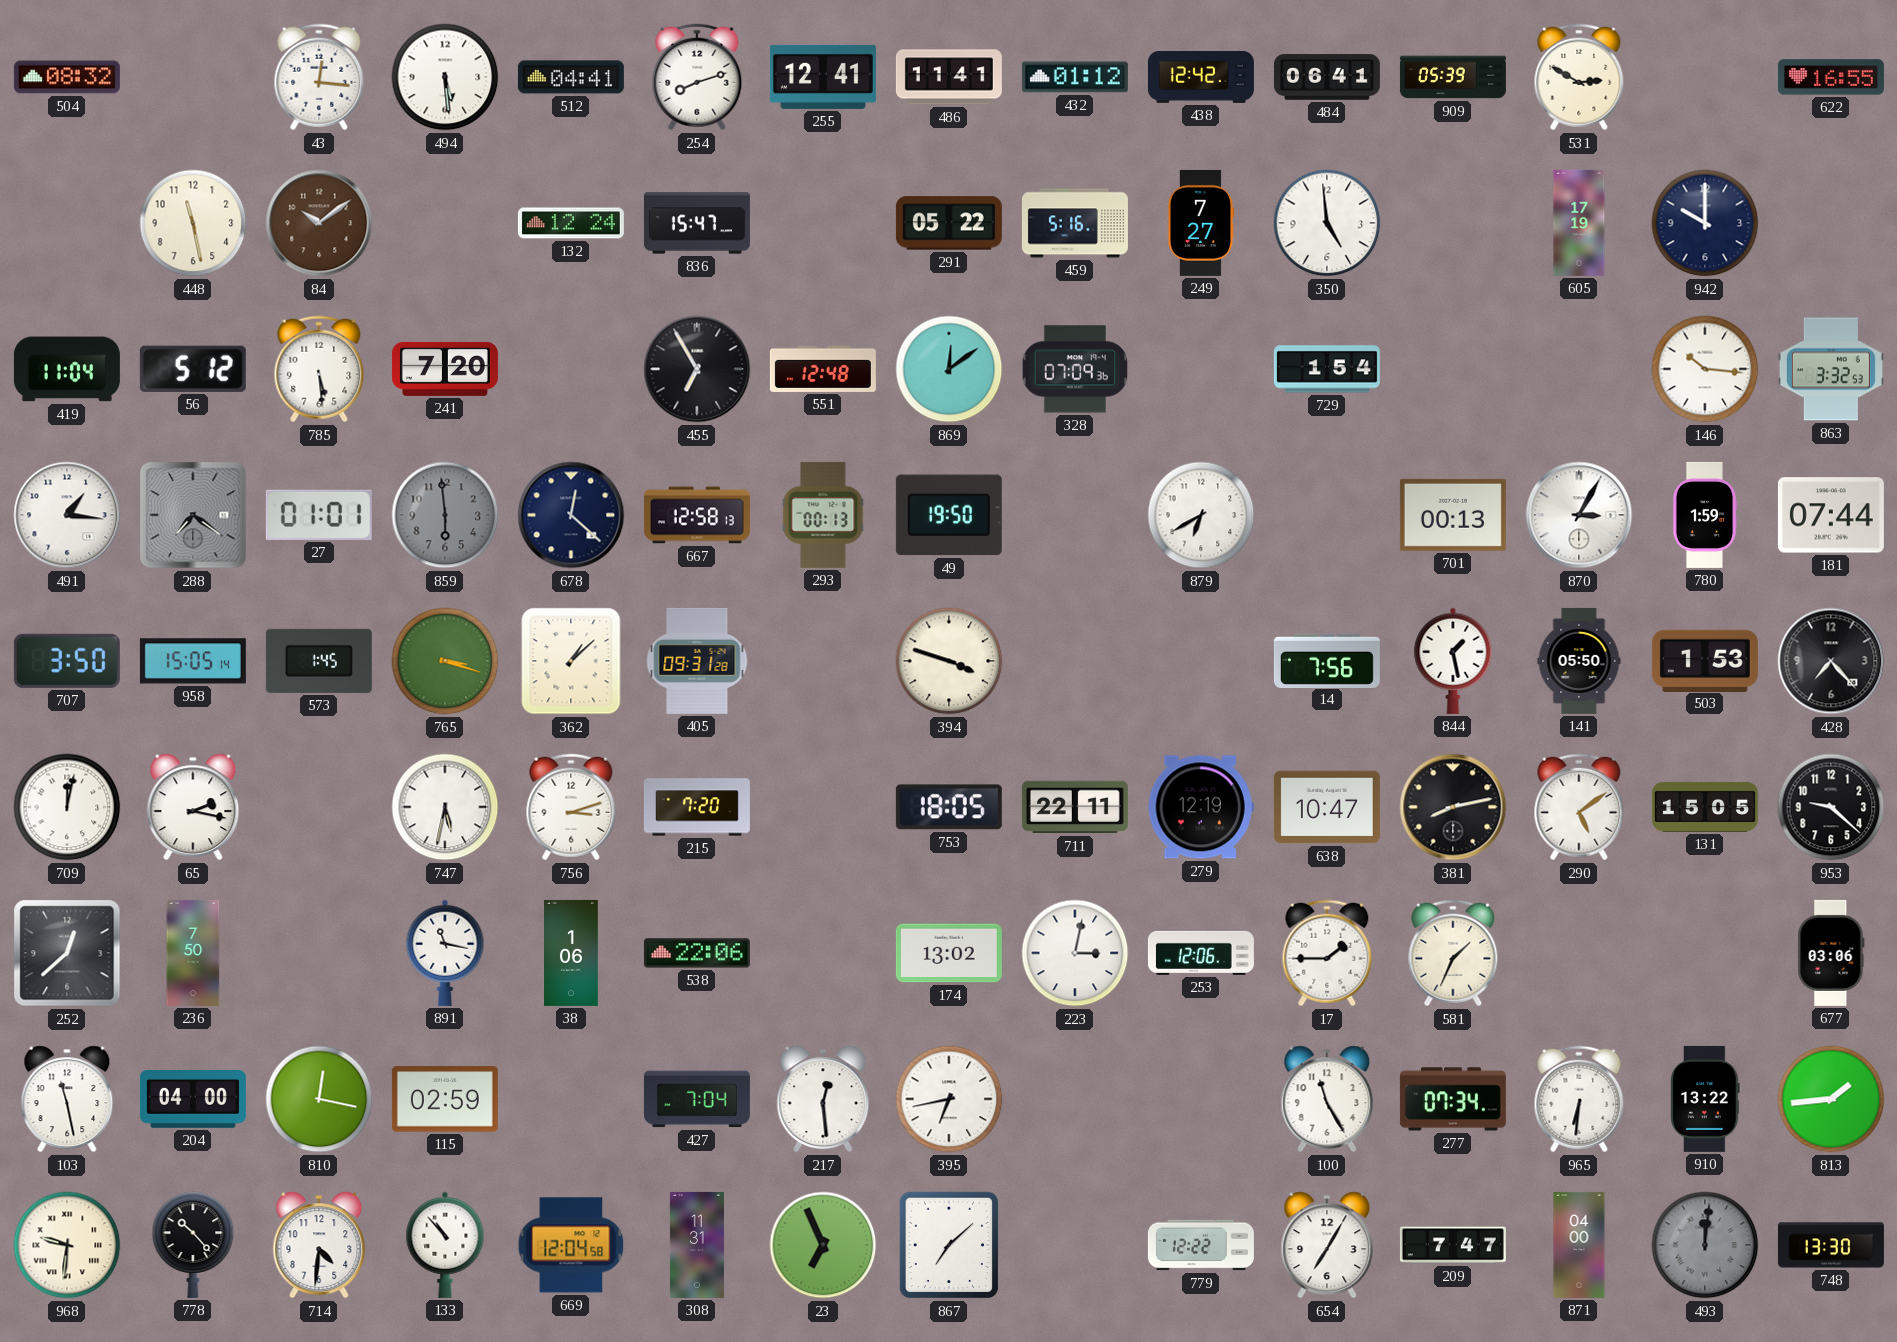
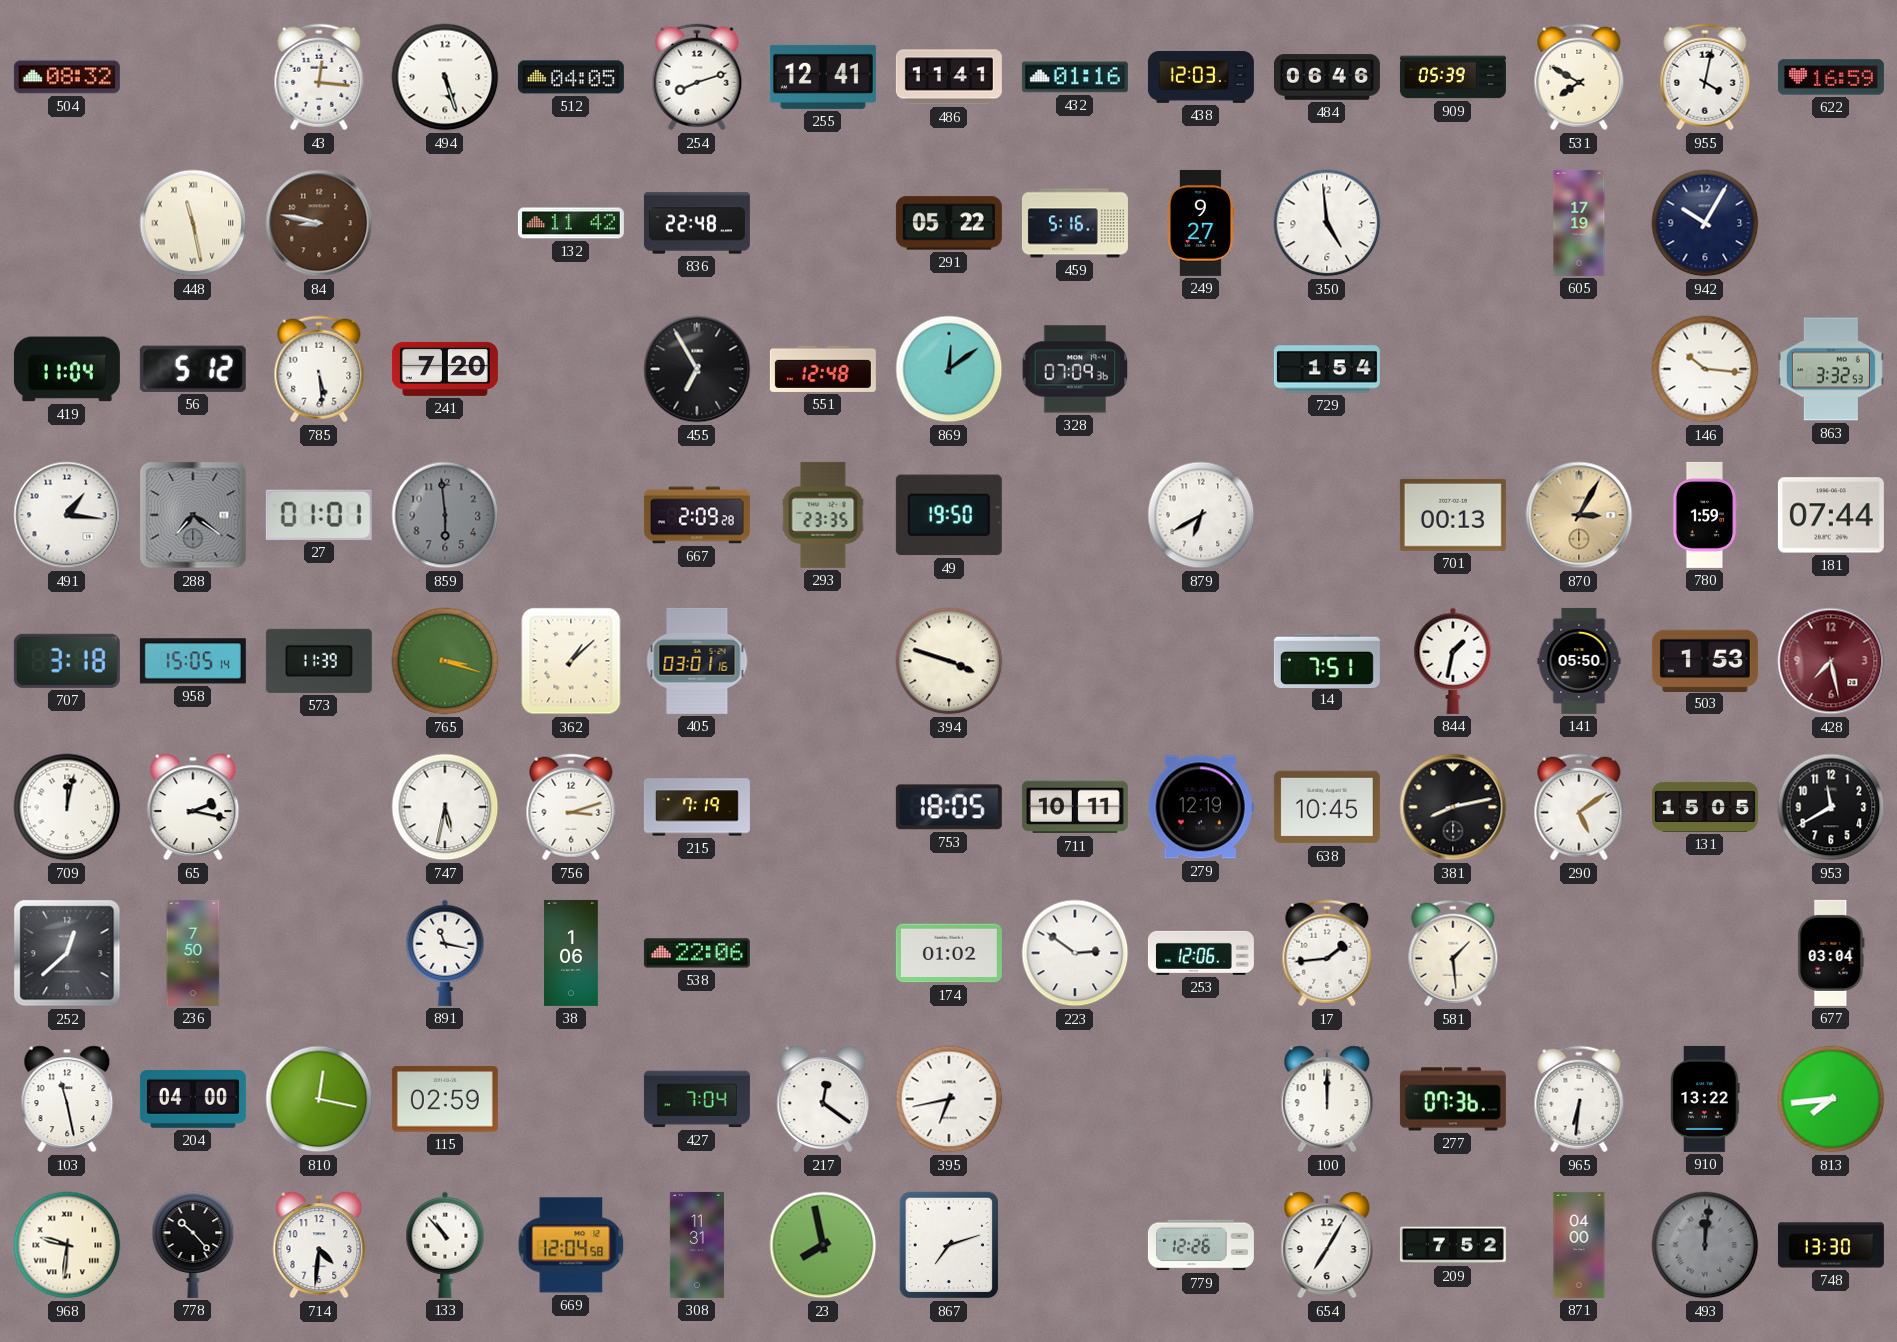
494: 5:29 -> 5:27
512: 04:41 -> 04:05
432: 01:12 -> 01:16
438: 12:42 -> 12:03
484: 06:41 -> 06:46
531: 2:50 -> 7:50
955: none -> 4:02
622: 16:55 -> 16:59
448 numerals: Arabic -> Roman
84: 10:09 -> 8:47
132: 12:24 -> 11:42
836: 15:47 -> 22:48
249: 7:27 -> 9:27
942: 10:00 -> 10:05
678: 12:22 -> none
667: 12:58 -> 2:09
293: 00:13 -> 23:35
870 dial: white -> champagne
707: 3:50 -> 3:18
573: 1:45 -> 11:39
405: 09:31 -> 03:01
14: 7:56 -> 7:51
844: 1:28 -> 1:32
428: 7:23 -> 7:28
428 dial: black -> burgundy
215: 7:20 -> 7:19
711: 22:11 -> 10:11
638: 10:47 -> 10:45
953: 9:22 -> 11:40
174: 13:02 -> 01:02
223: 3:02 -> 2:51
17: 1:45 -> 1:44
581: 1:34 -> 1:29
677: 03:06 -> 03:04
217: 12:29 -> 12:21
100: 11:25 -> 12:00
277: 07:34 -> 07:36
813: 1:44 -> 7:44
23: 6:56 -> 7:58
867: 7:08 -> 7:12
779: 12:22 -> 12:26
209: 7:47 -> 7:52
